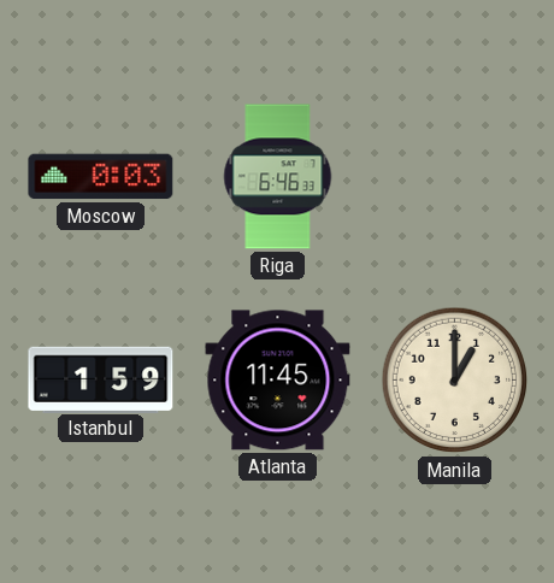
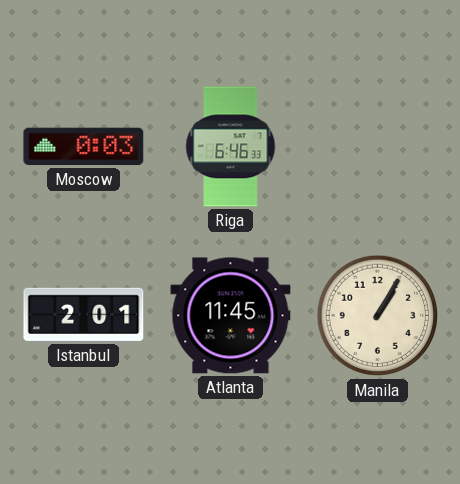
Istanbul: 1:59 -> 2:01
Manila: 1:00 -> 1:05
